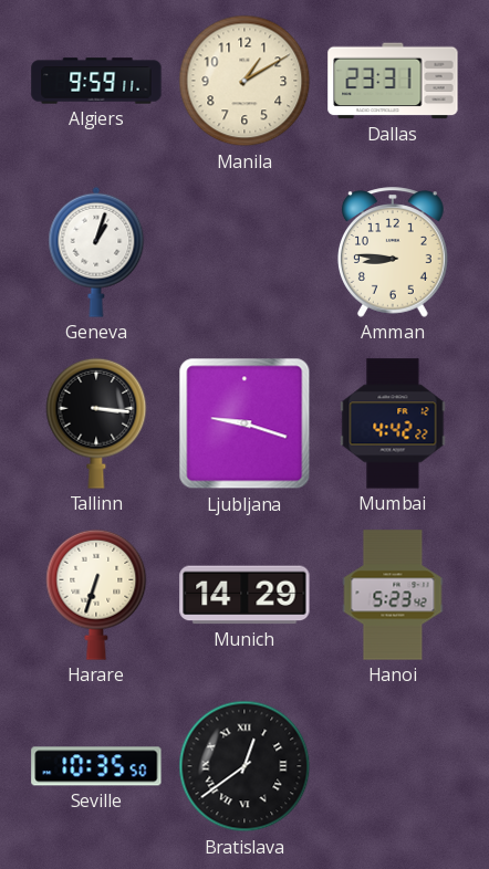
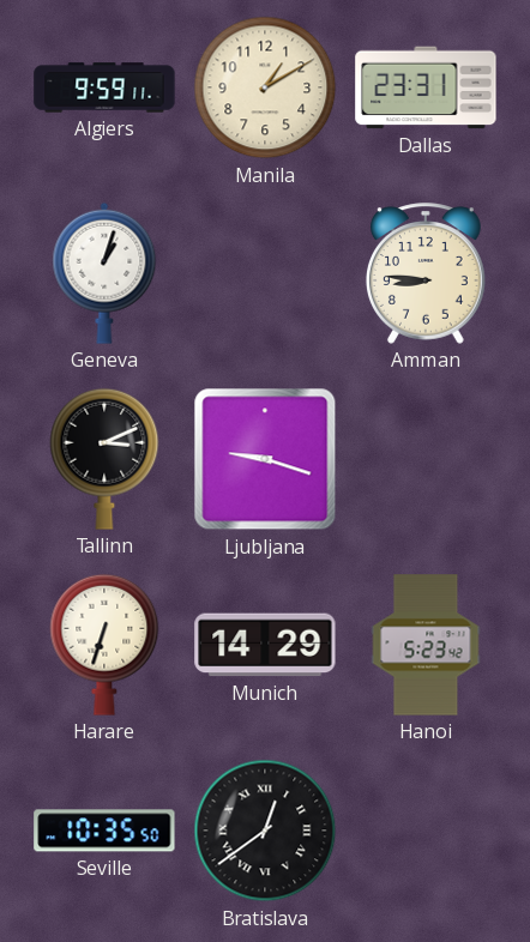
Tallinn: 3:16 -> 3:11
Mumbai: 4:42 -> none
